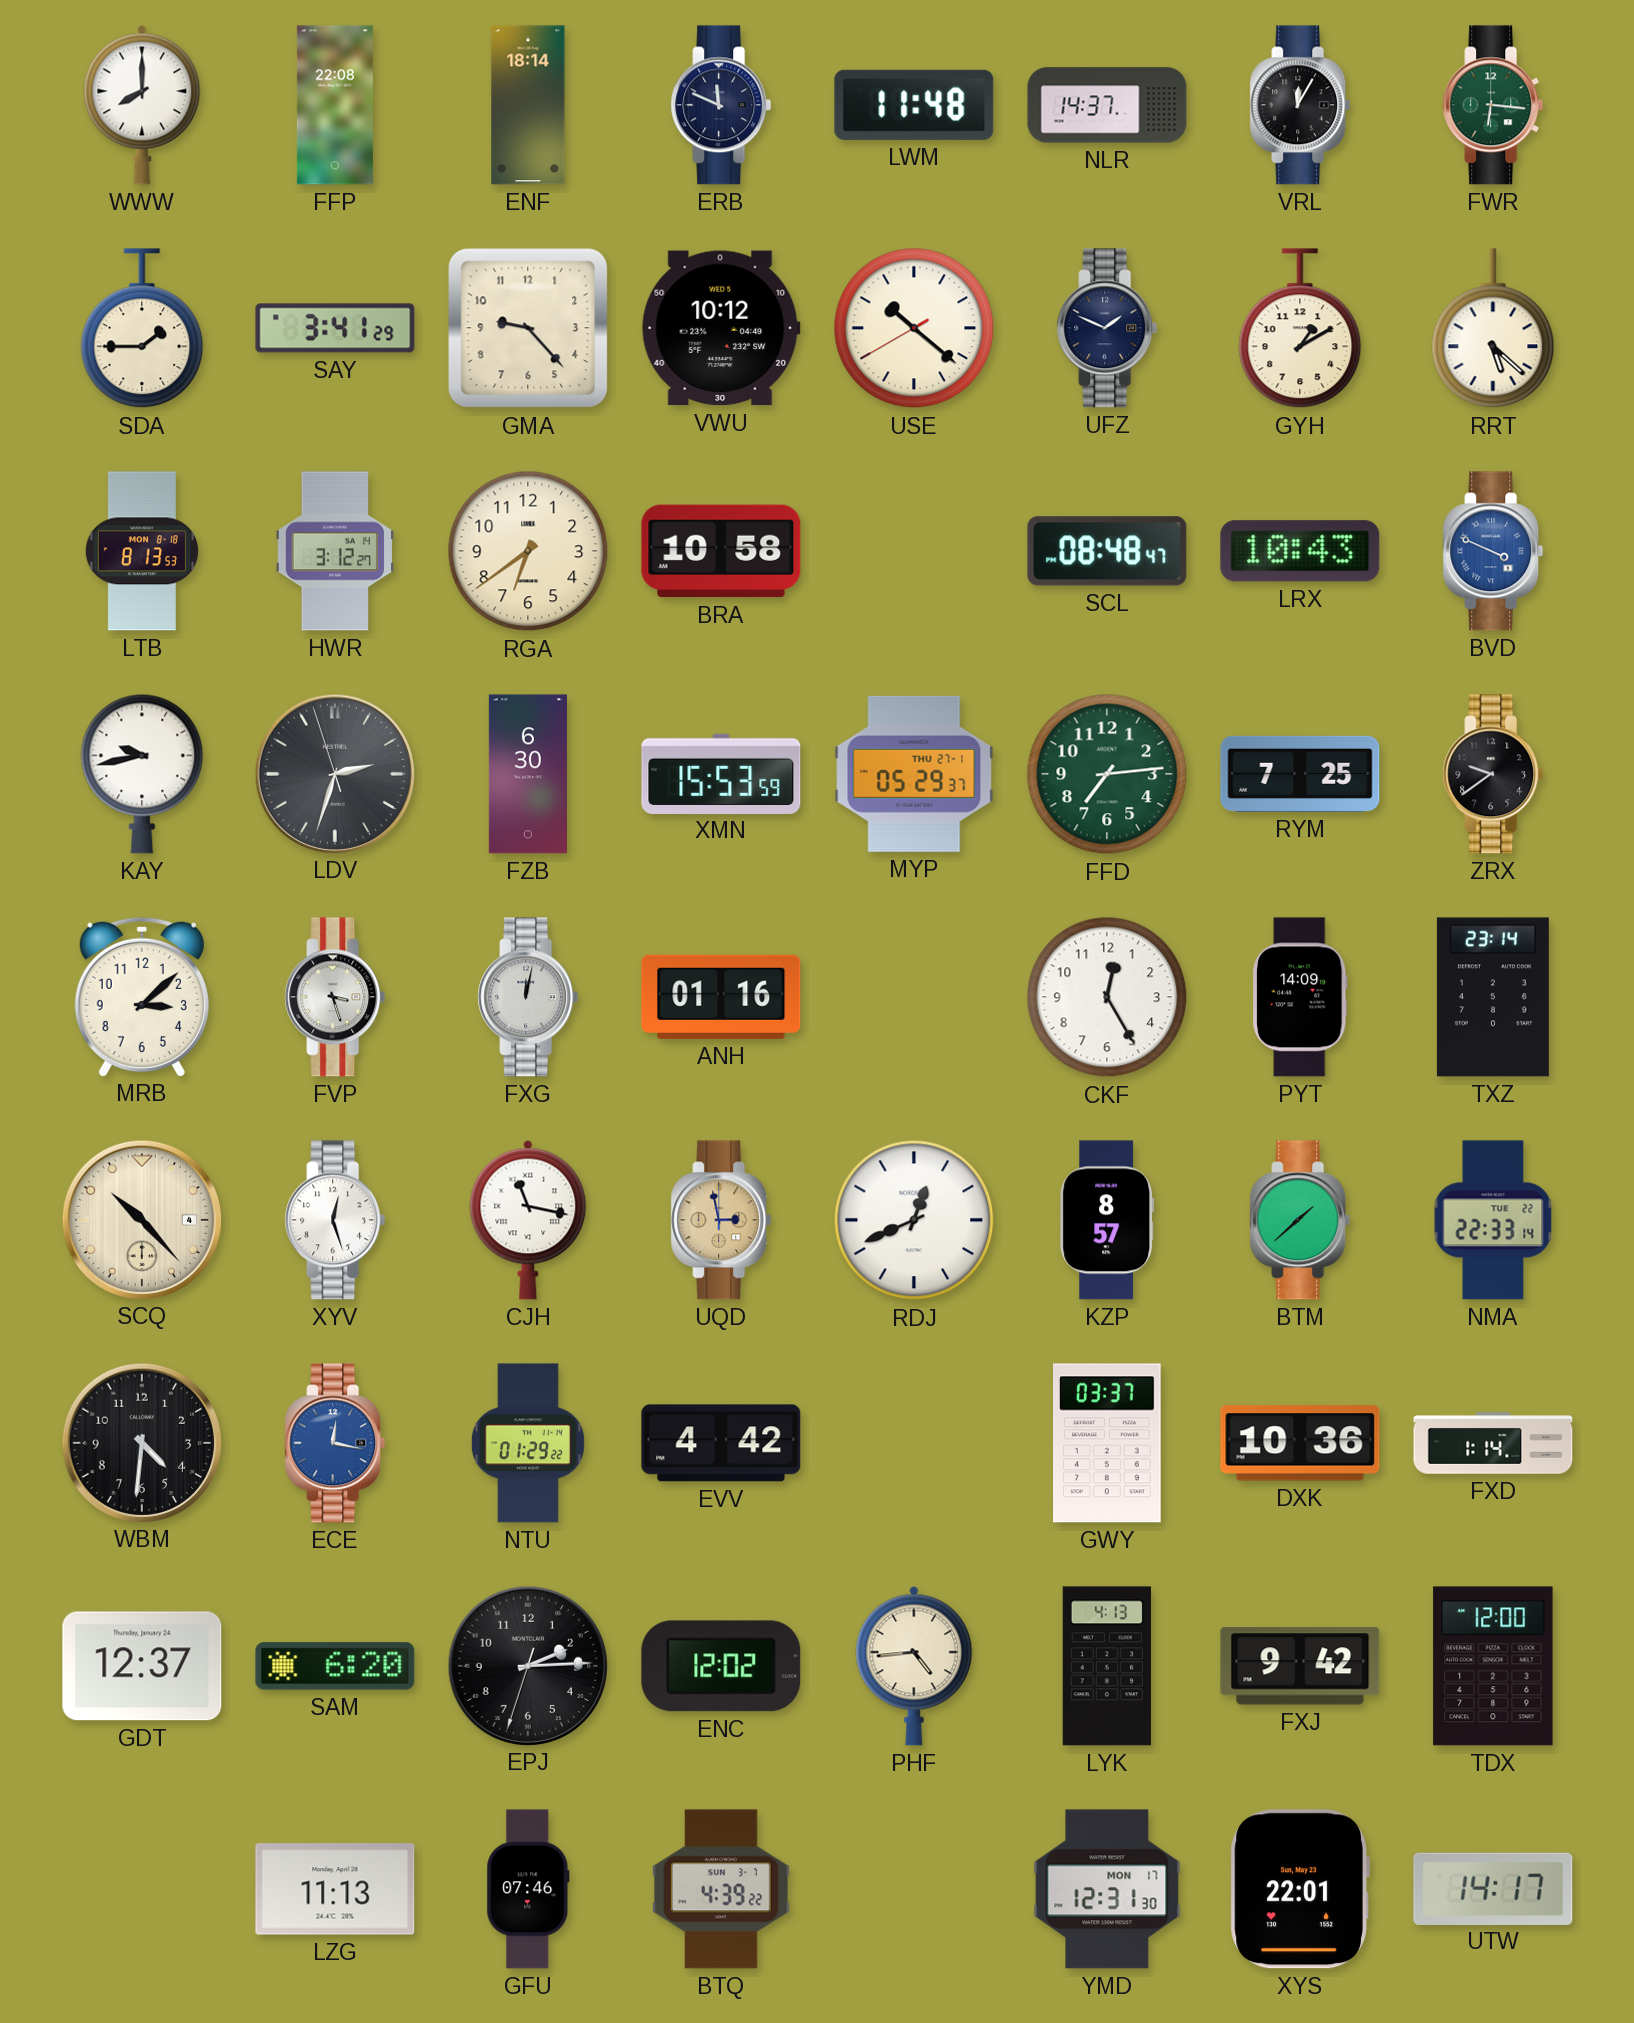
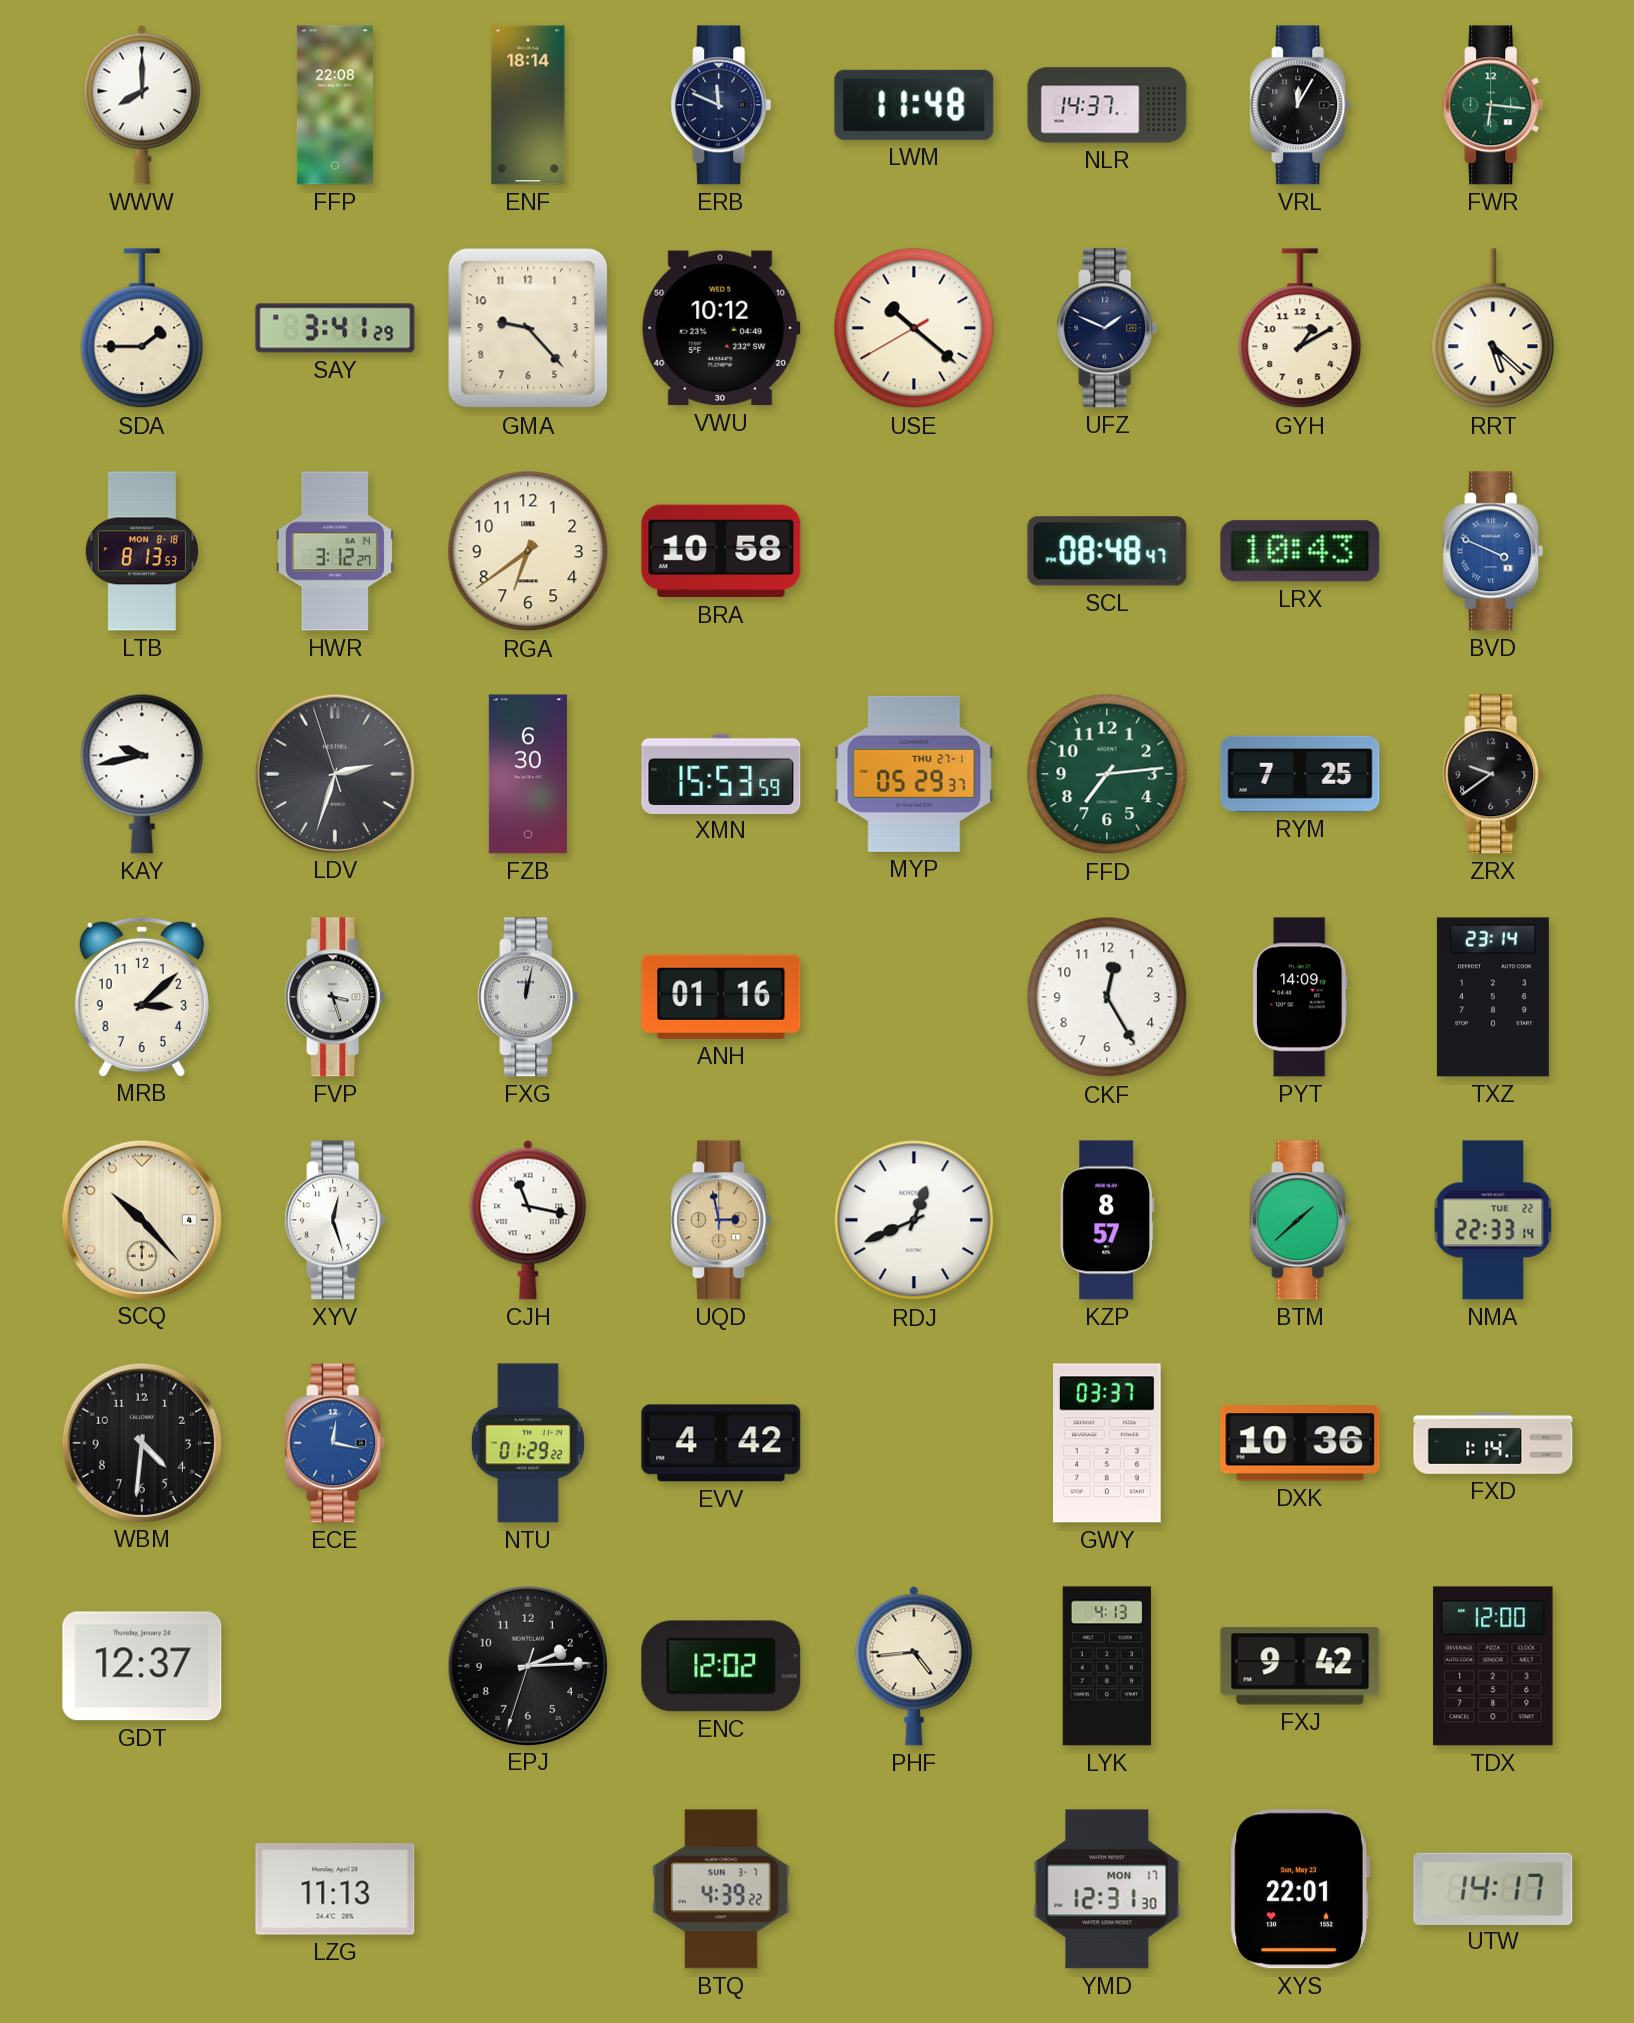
SAM: 6:20 -> none
GFU: 07:46 -> none
